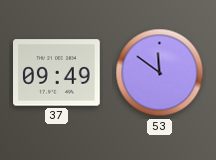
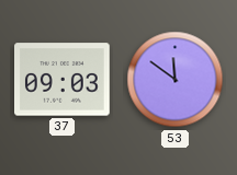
37: 09:49 -> 09:03
